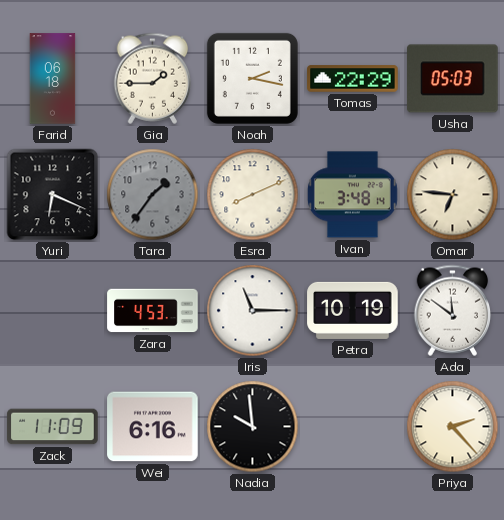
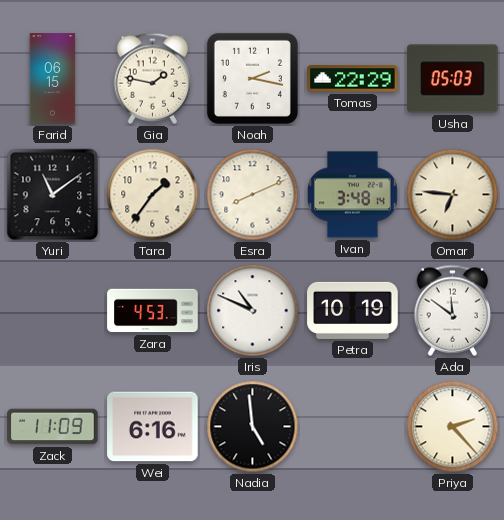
Farid: 06:18 -> 06:15
Gia: 1:45 -> 1:47
Yuri: 6:19 -> 11:09
Tara dial: grey -> cream
Iris: 11:15 -> 10:49
Nadia: 9:59 -> 4:59
